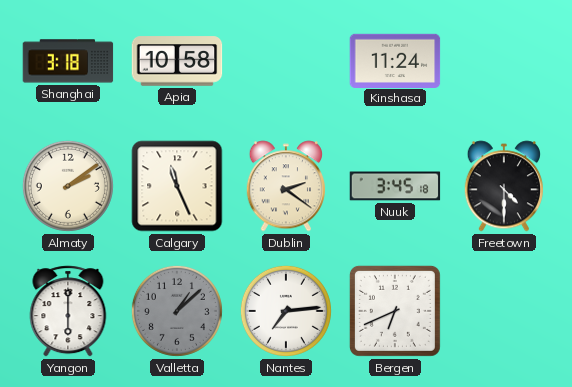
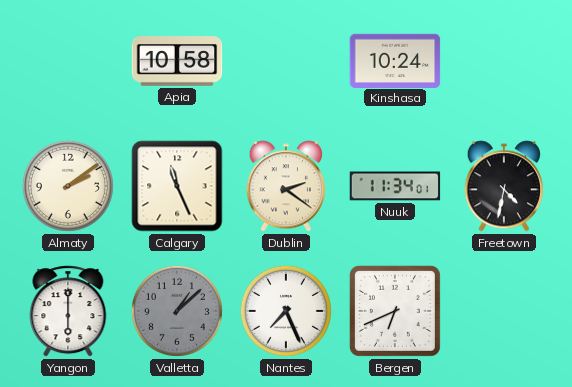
Shanghai: 3:18 -> none
Kinshasa: 11:24 -> 10:24
Nuuk: 3:45 -> 11:34
Freetown: 4:30 -> 4:32
Nantes: 7:14 -> 7:26
